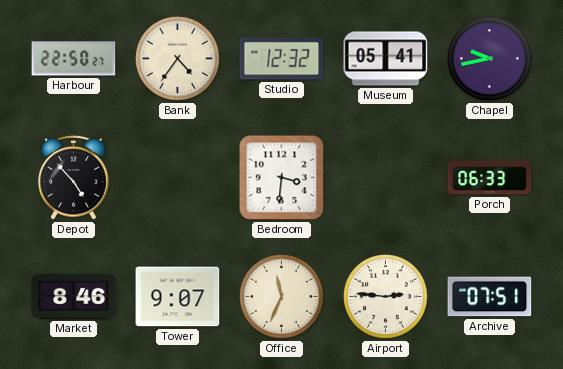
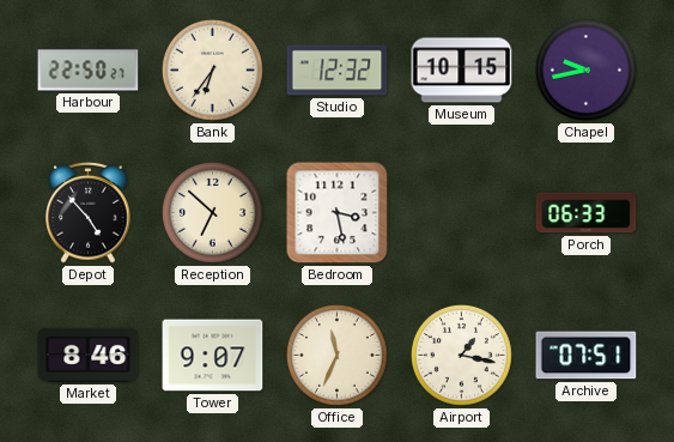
Bank: 4:36 -> 6:36
Museum: 05:41 -> 10:15
Reception: none -> 6:52
Bedroom: 3:31 -> 3:28
Airport: 2:46 -> 1:17
